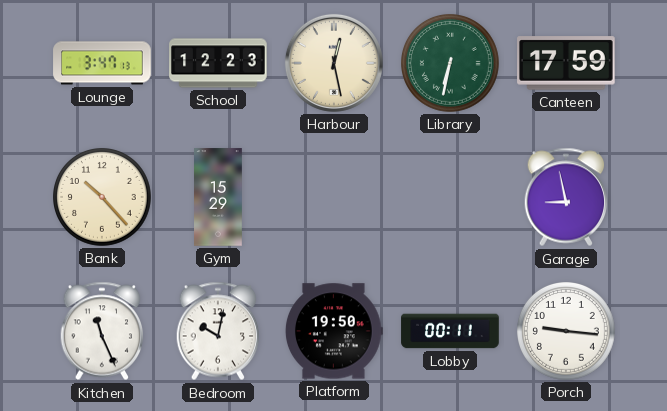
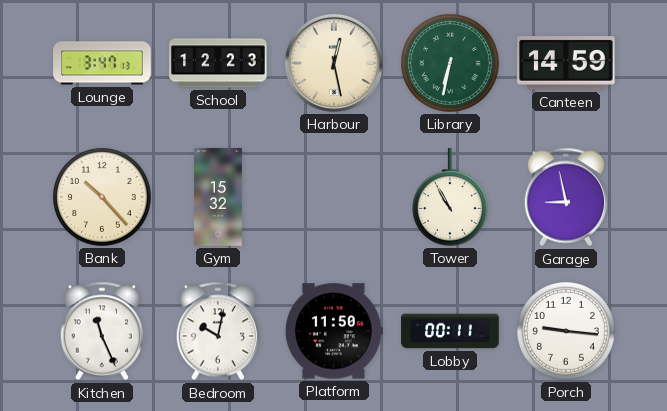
Canteen: 17:59 -> 14:59
Gym: 15:29 -> 15:32
Tower: none -> 10:55
Platform: 19:50 -> 11:50
